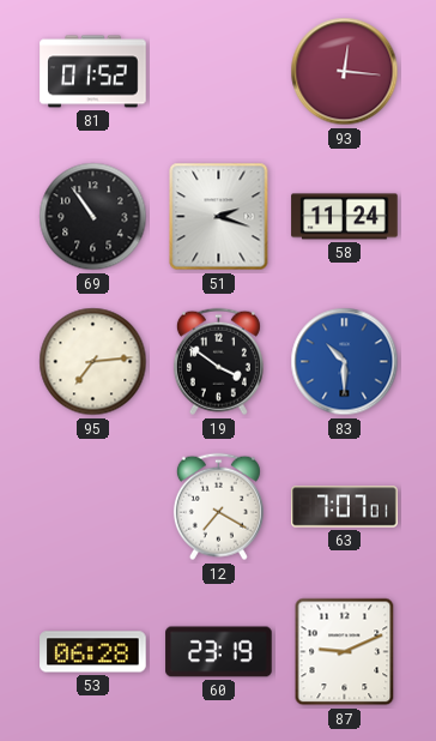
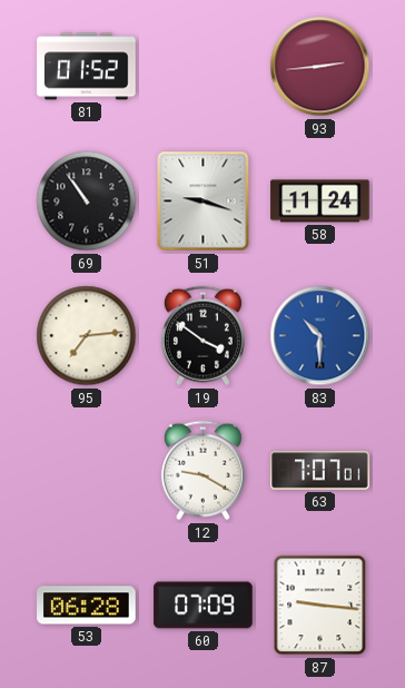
93: 12:16 -> 2:44
51: 2:18 -> 9:18
12: 7:20 -> 9:20
60: 23:19 -> 07:09
87: 9:11 -> 9:16
